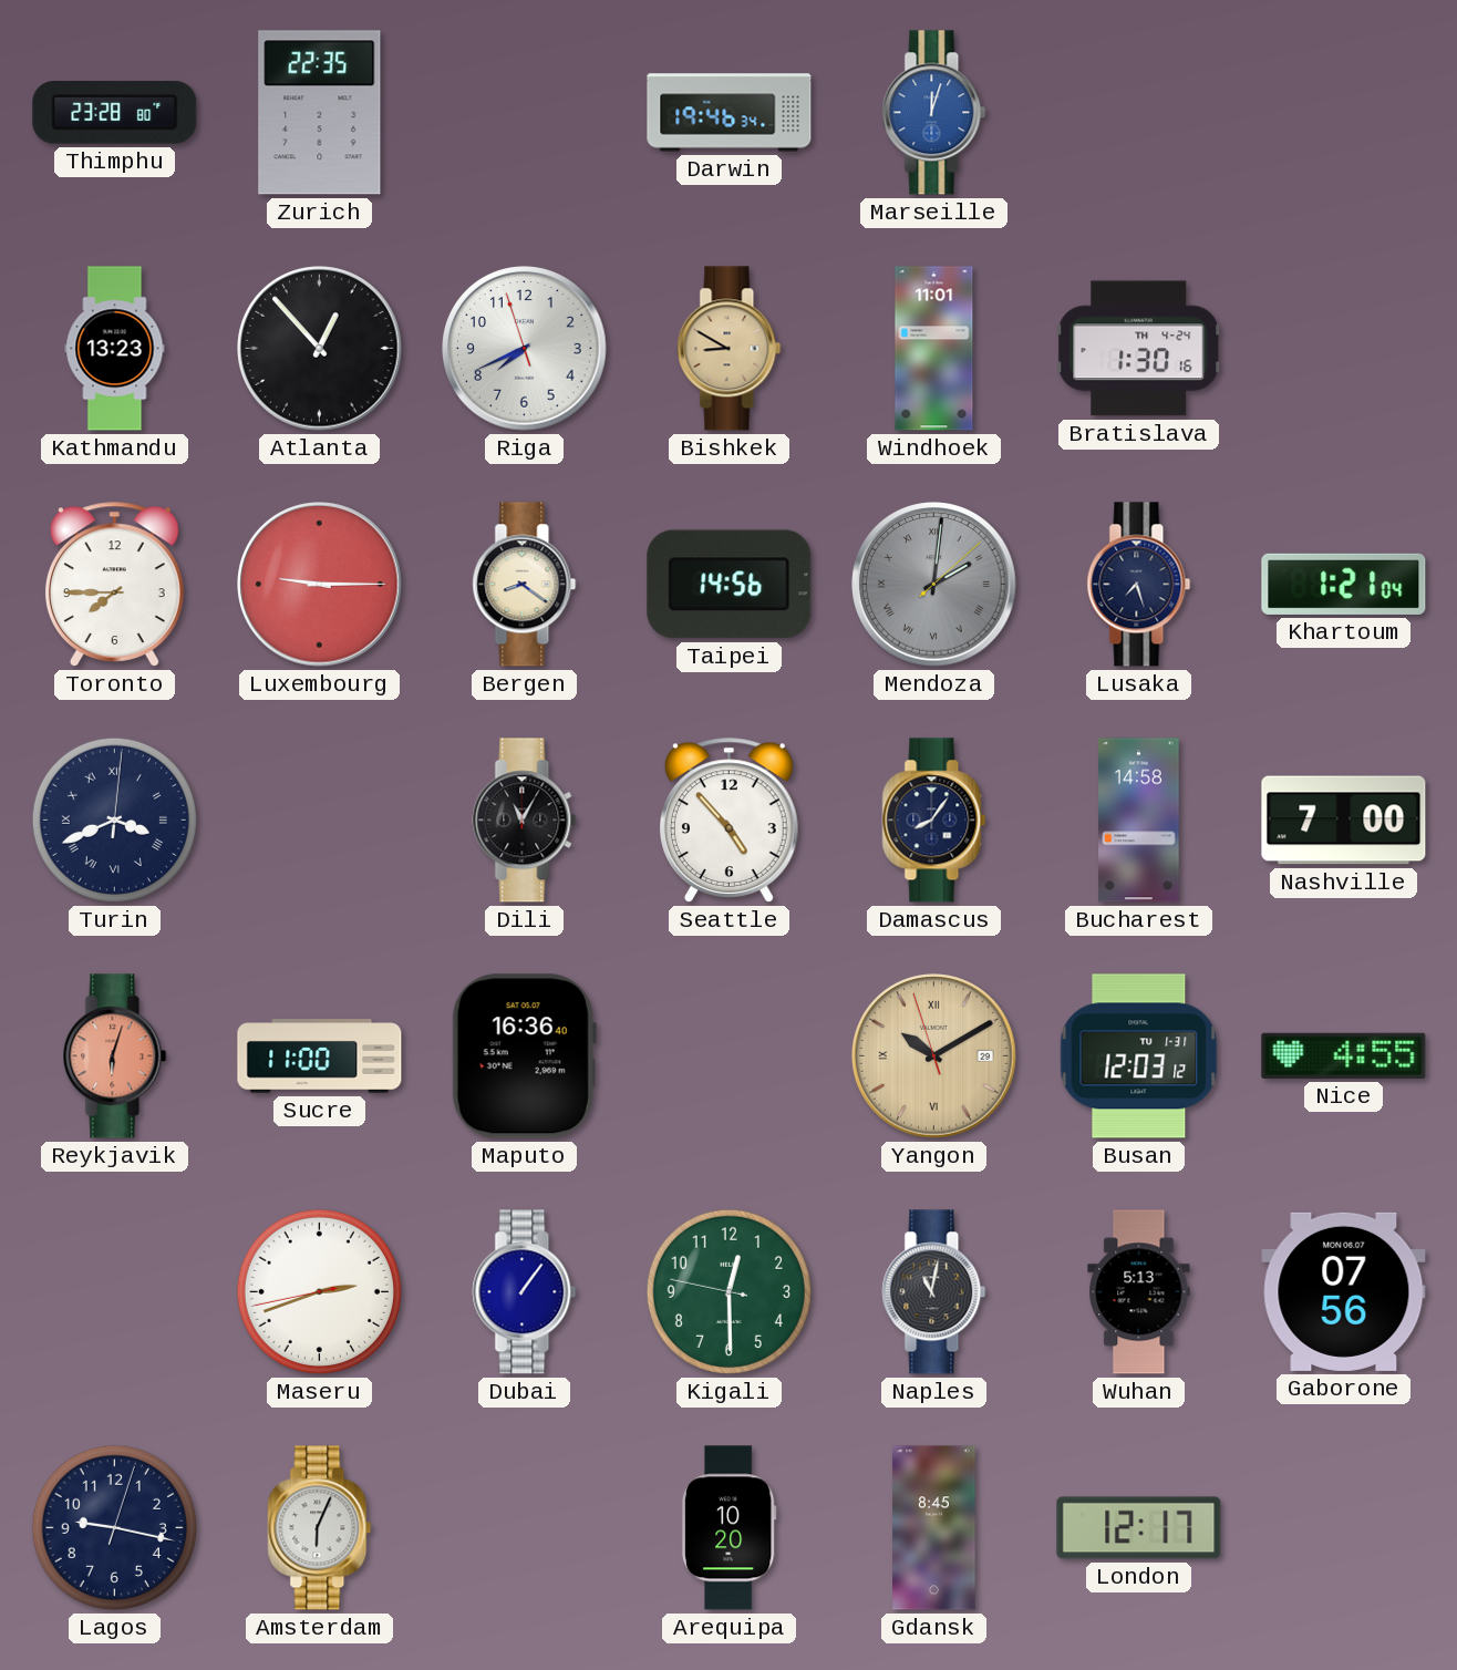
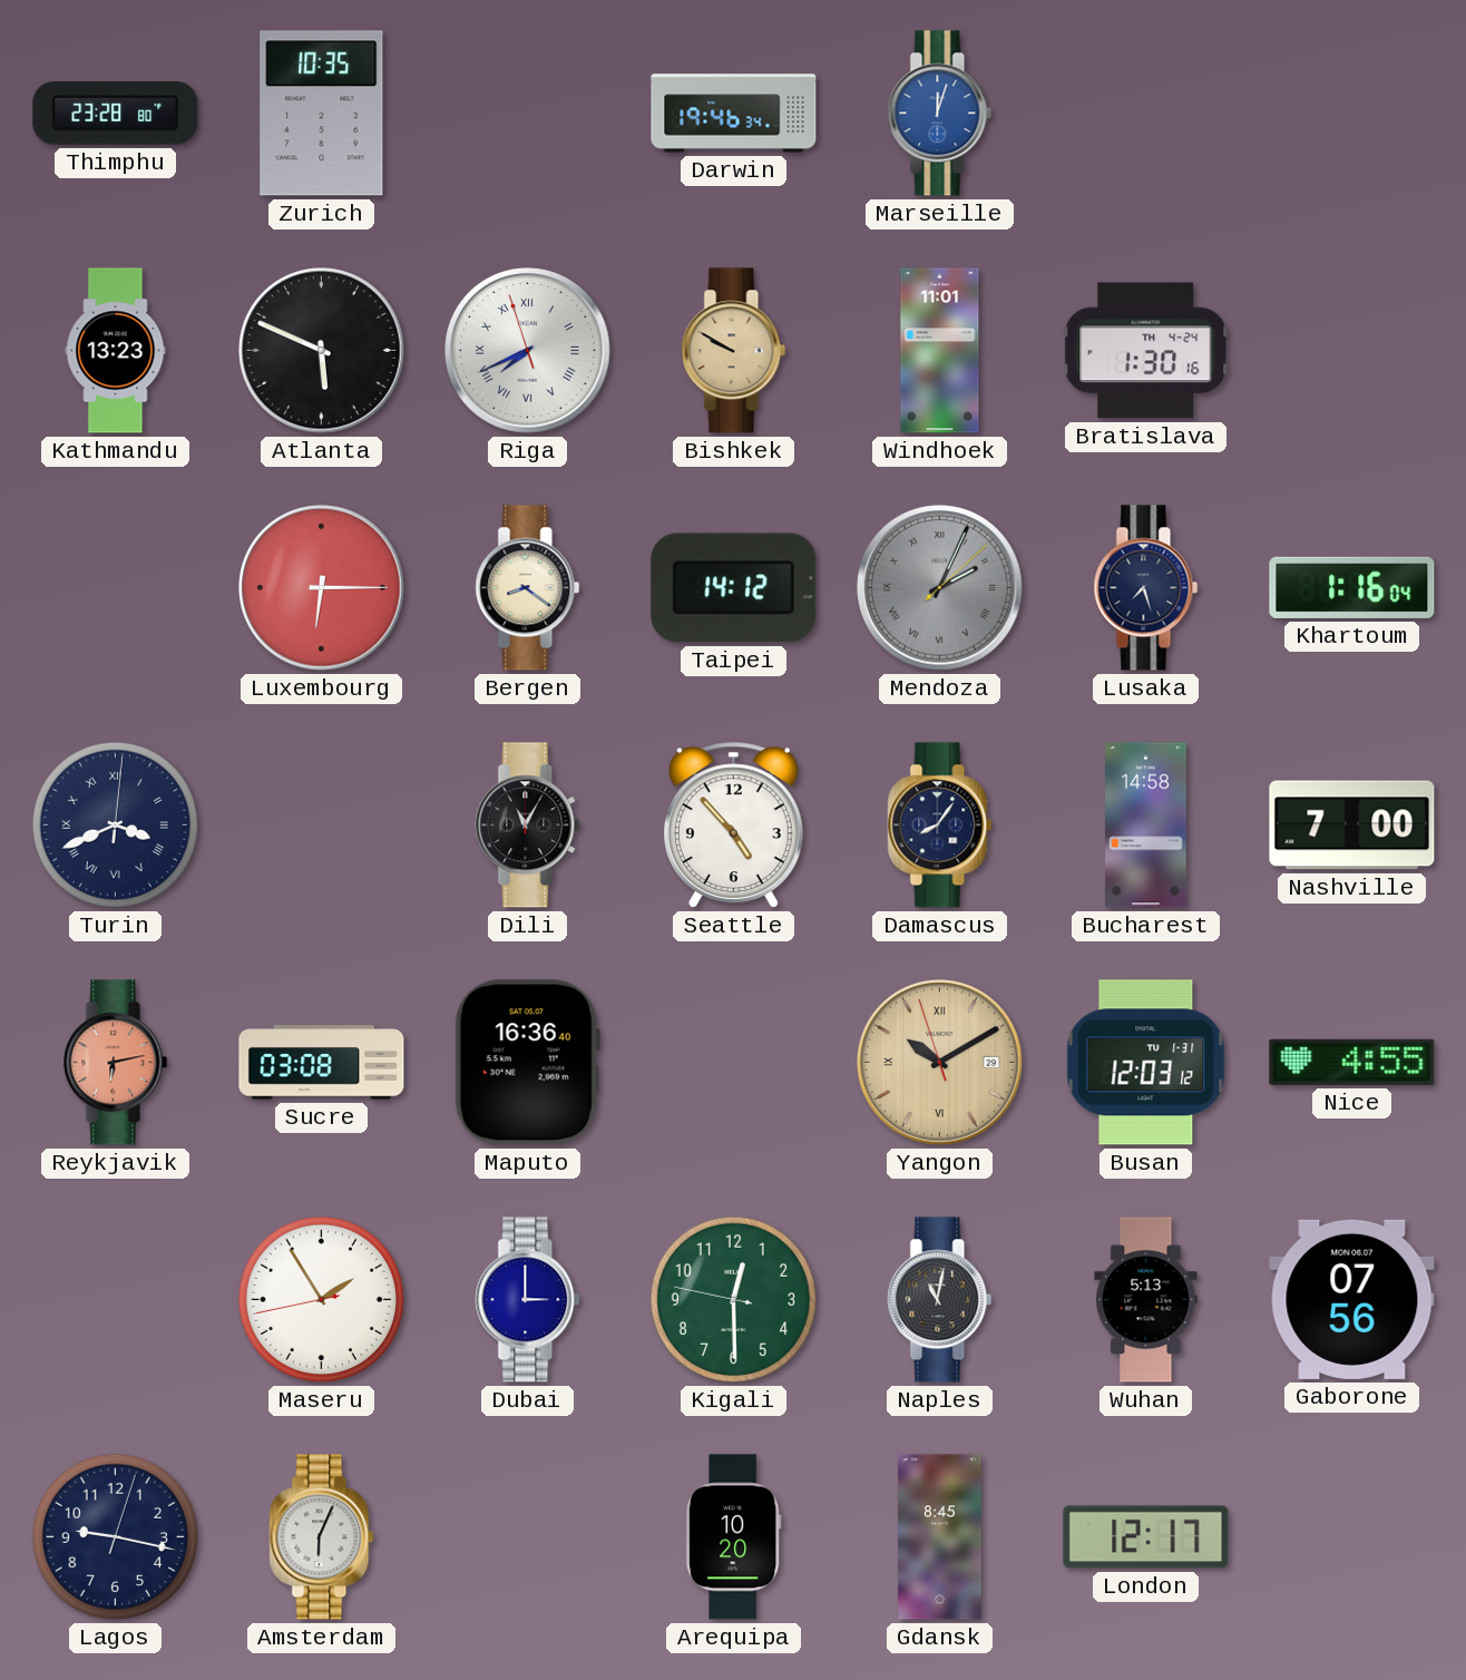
Zurich: 22:35 -> 10:35
Atlanta: 12:53 -> 5:49
Riga numerals: Arabic -> Roman
Bishkek: 8:50 -> 9:50
Toronto: 7:45 -> none
Luxembourg: 9:15 -> 6:15
Taipei: 14:56 -> 14:12
Mendoza: 2:01 -> 2:04
Khartoum: 1:21 -> 1:16
Reykjavik: 6:03 -> 6:13
Sucre: 11:00 -> 03:08
Maseru: 2:41 -> 1:54
Dubai: 1:06 -> 3:00
